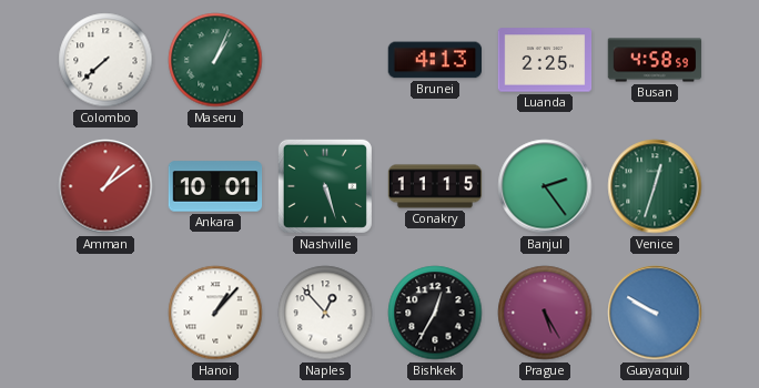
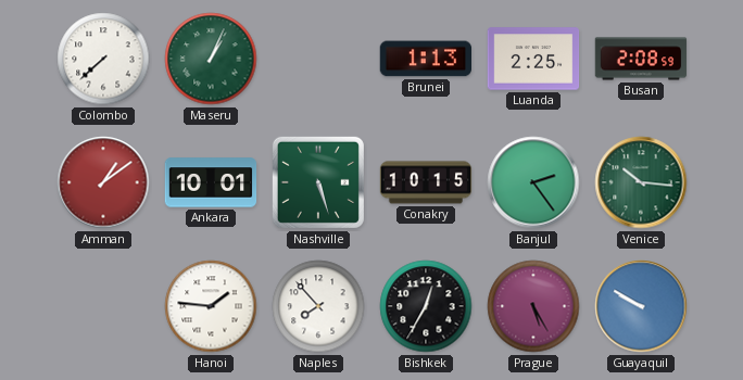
Brunei: 4:13 -> 1:13
Busan: 4:58 -> 2:08
Conakry: 11:15 -> 10:15
Venice: 12:33 -> 10:16
Hanoi: 1:07 -> 1:46
Naples: 12:53 -> 7:53
